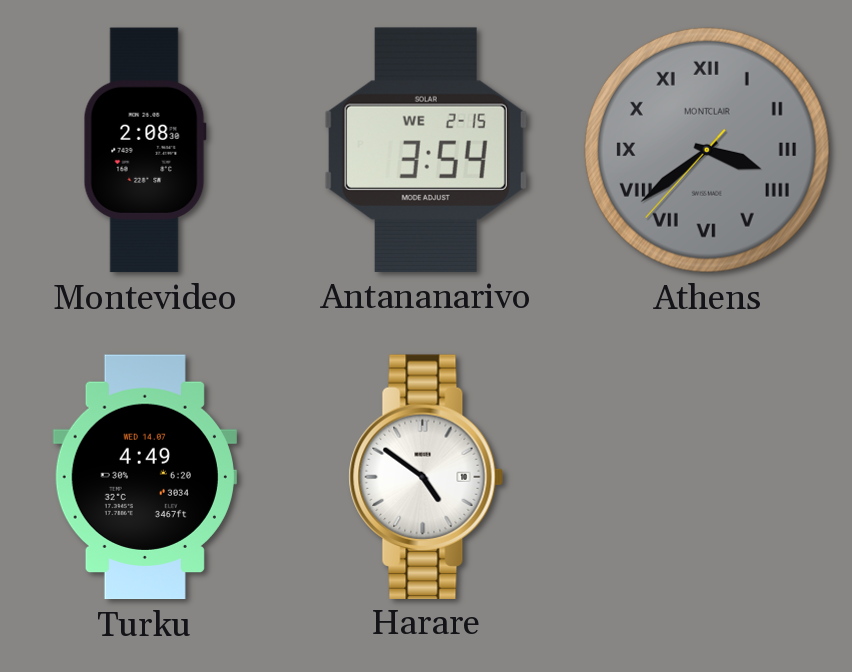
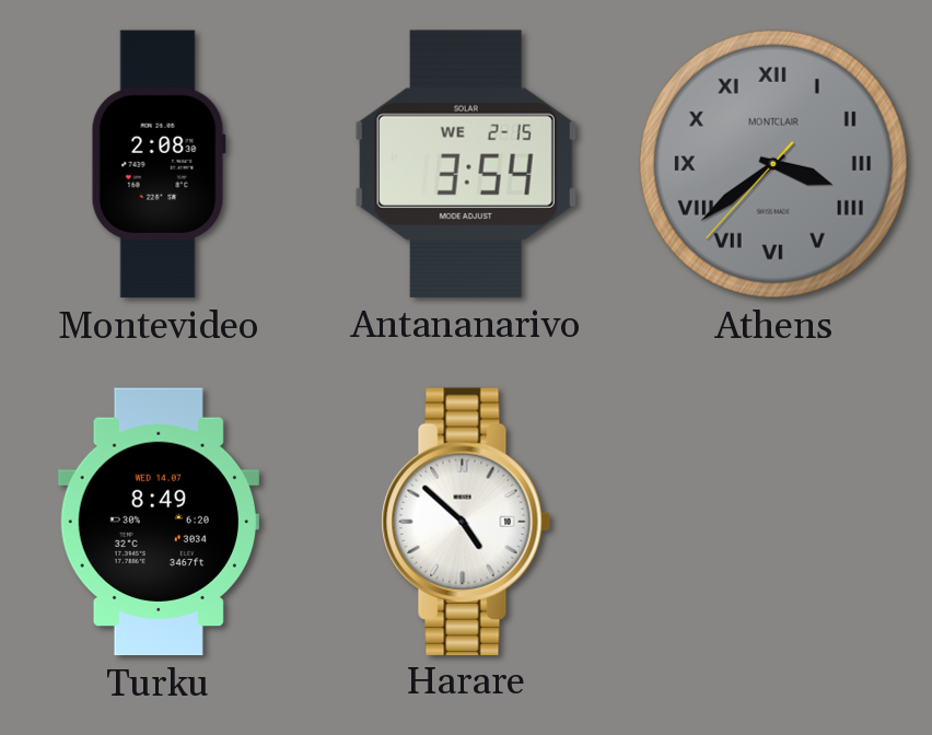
Turku: 4:49 -> 8:49
Harare: 4:51 -> 4:52
